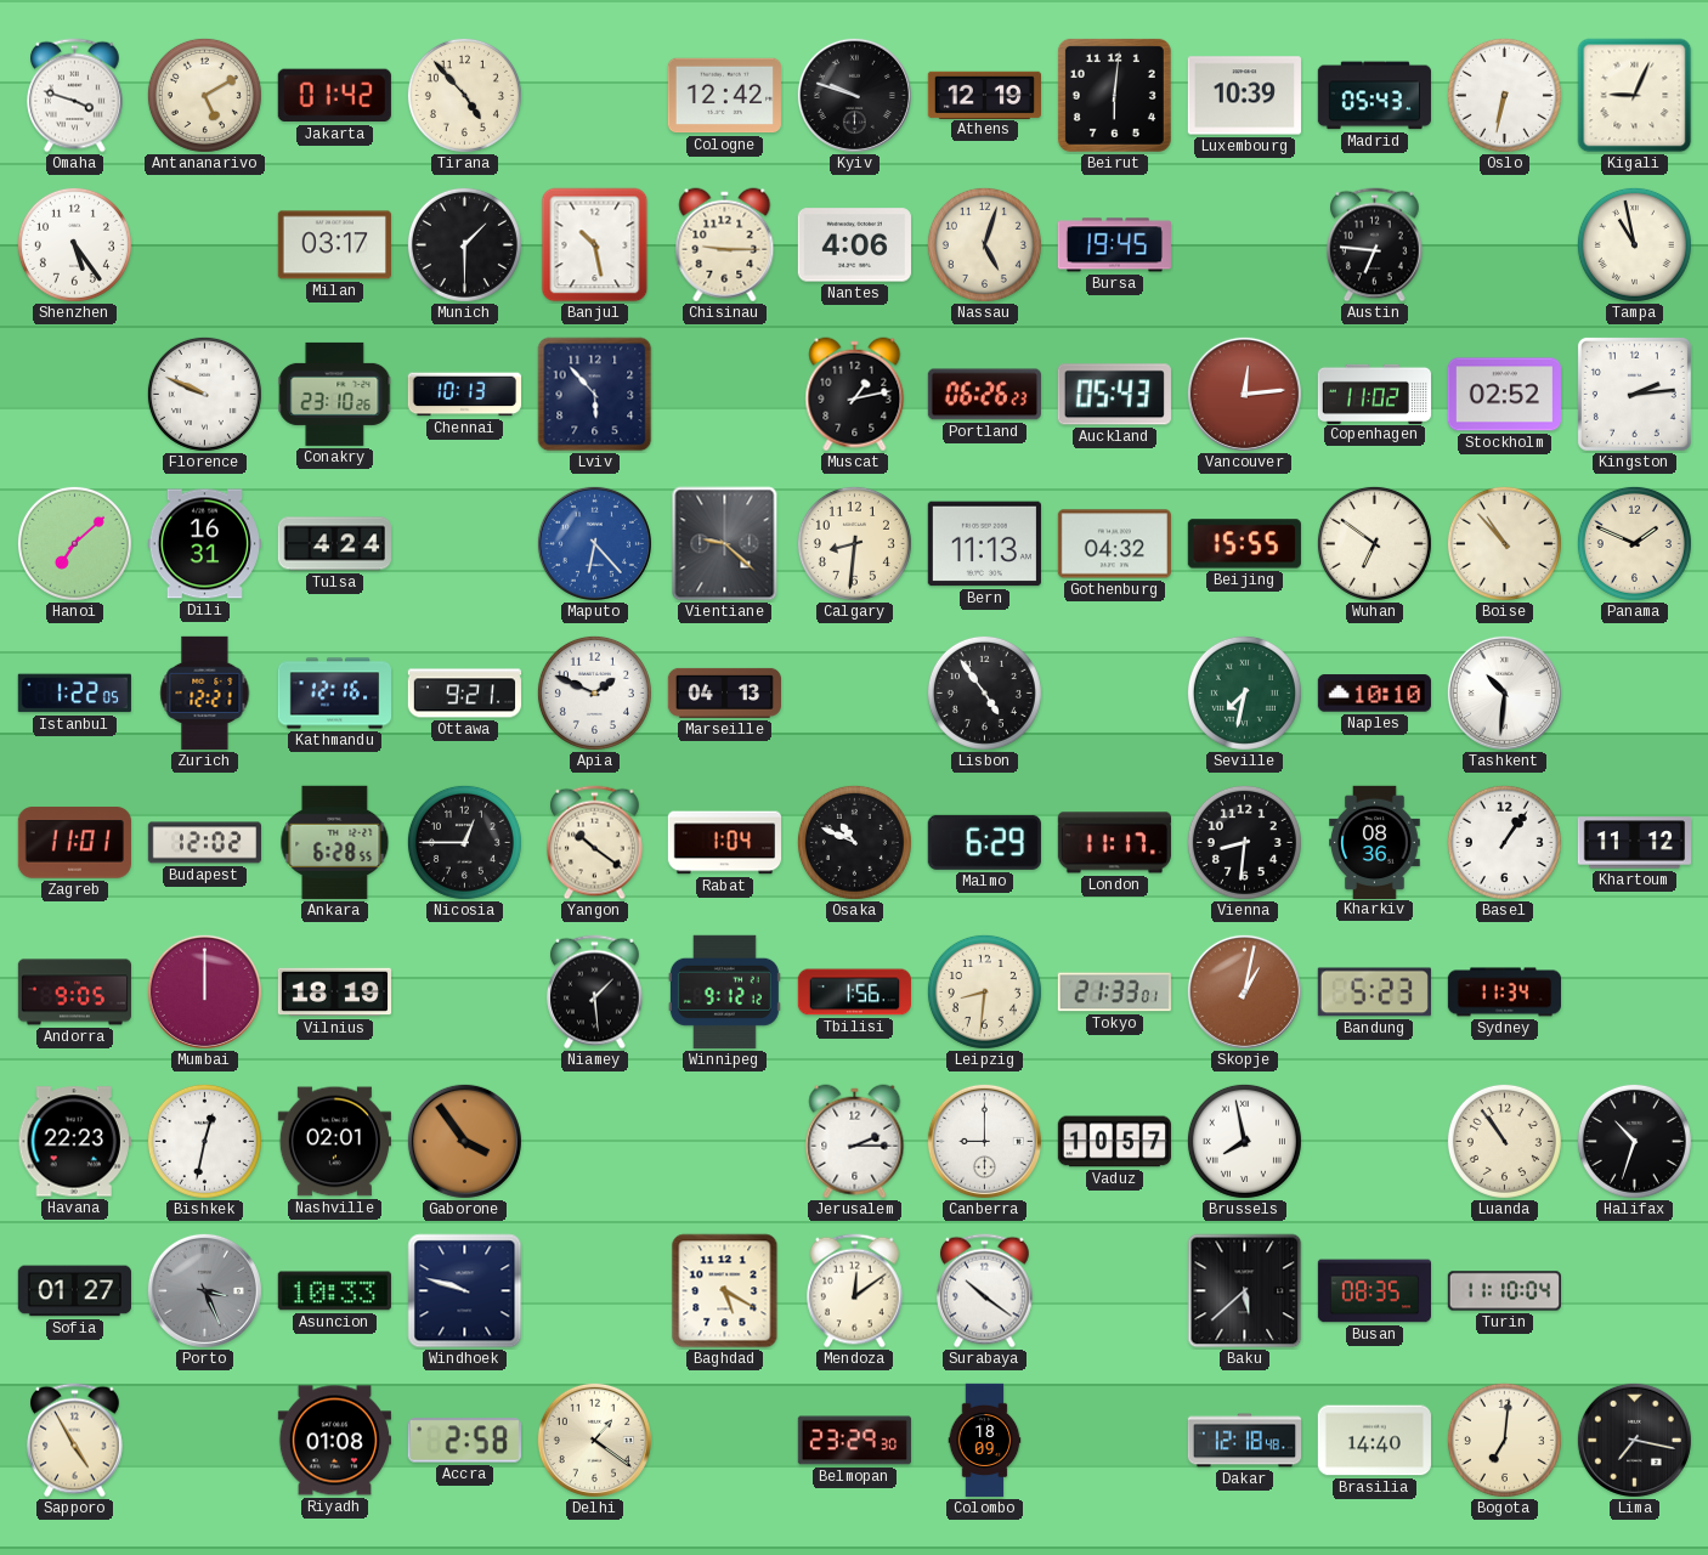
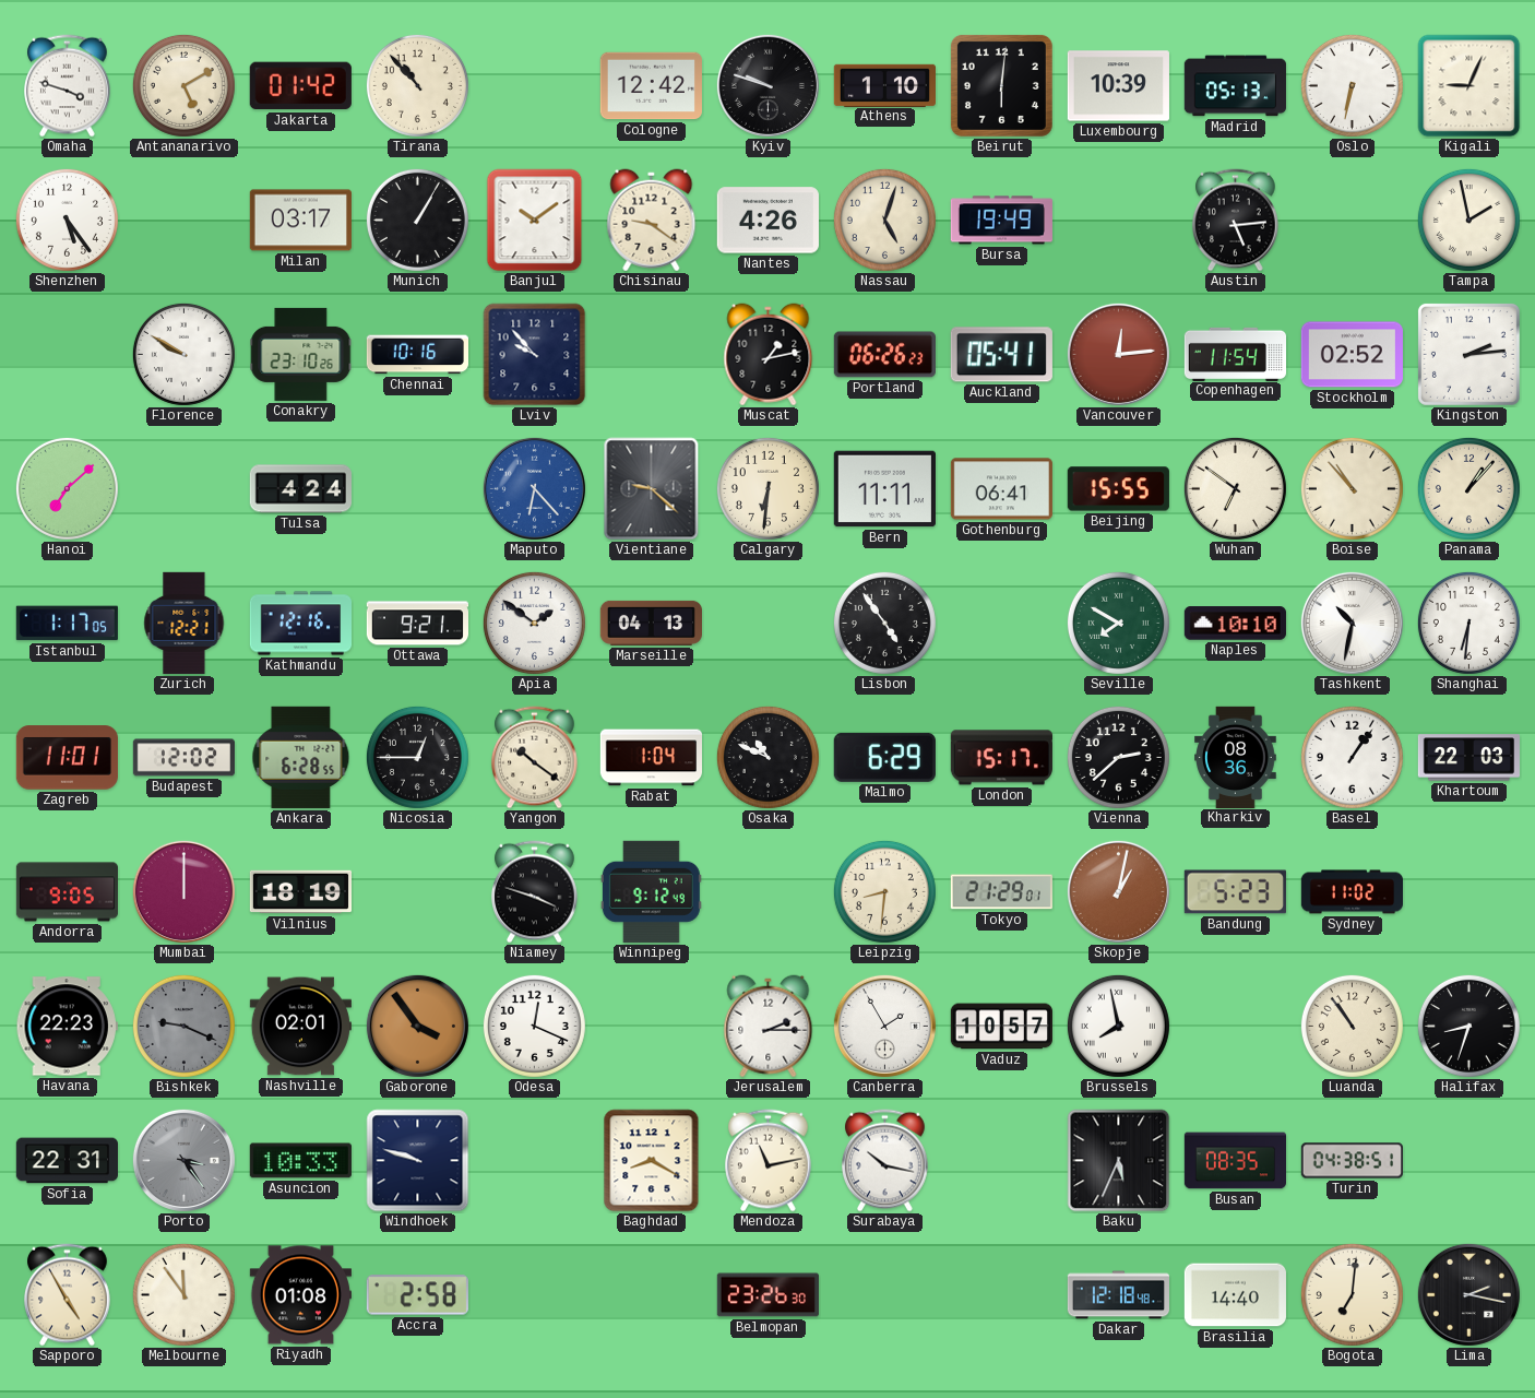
Tirana: 4:53 -> 10:53
Athens: 12:19 -> 1:10
Madrid: 05:43 -> 05:13
Munich: 1:30 -> 1:05
Banjul: 10:28 -> 10:09
Chisinau: 9:15 -> 9:21
Nantes: 4:06 -> 4:26
Bursa: 19:45 -> 19:49
Austin: 6:46 -> 5:14
Tampa: 10:58 -> 1:58
Florence: 9:49 -> 9:50
Chennai: 10:13 -> 10:16
Lviv: 5:53 -> 9:53
Auckland: 05:43 -> 05:41
Copenhagen: 11:02 -> 11:54
Dili: 16:31 -> none
Calgary: 8:31 -> 6:31
Bern: 11:13 -> 11:11
Gothenburg: 04:32 -> 06:41
Panama: 1:49 -> 1:07
Istanbul: 1:22 -> 1:17
Apia: 1:49 -> 1:51
Seville: 7:32 -> 7:50
Tashkent: 10:31 -> 10:32
Shanghai: none -> 6:31
London: 11:17 -> 15:17
Vienna: 8:31 -> 2:38
Khartoum: 11:12 -> 22:03
Niamey: 1:29 -> 3:48
Winnipeg: 9:12:12 -> 9:12:49
Tbilisi: 1:56 -> none
Tokyo: 21:33 -> 21:29
Sydney: 11:34 -> 11:02
Bishkek: 12:32 -> 9:19
Bishkek dial: white -> grey
Odesa: none -> 12:19
Canberra: 9:00 -> 1:55
Halifax: 10:33 -> 8:33
Sofia: 01:27 -> 22:31
Porto: 3:26 -> 3:24
Baghdad: 5:20 -> 8:20
Mendoza: 12:09 -> 11:13
Surabaya: 10:21 -> 10:17
Baku: 5:38 -> 5:34
Turin: 11:10 -> 04:38
Melbourne: none -> 11:54
Delhi: 1:21 -> none
Belmopan: 23:29 -> 23:26
Colombo: 18:09 -> none
Lima: 7:17 -> 2:17
